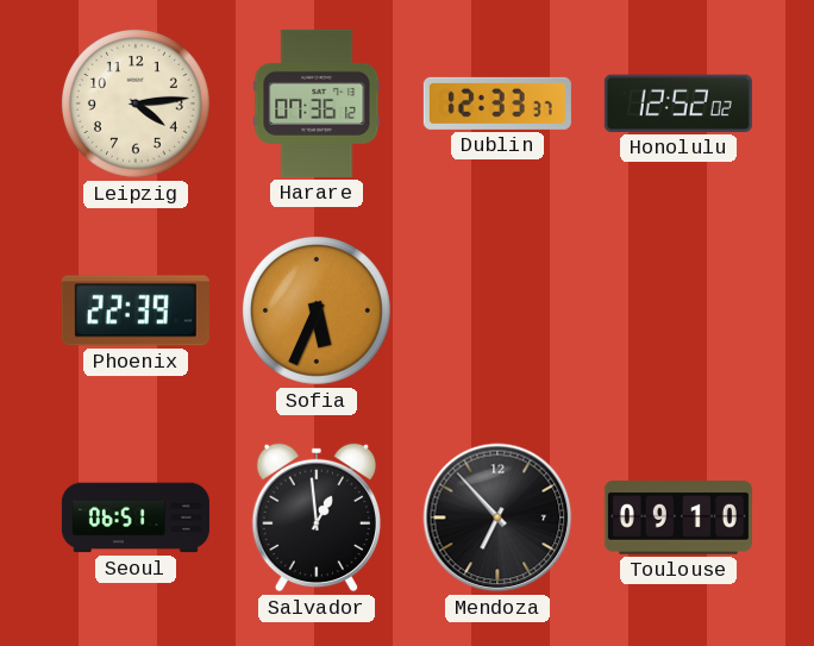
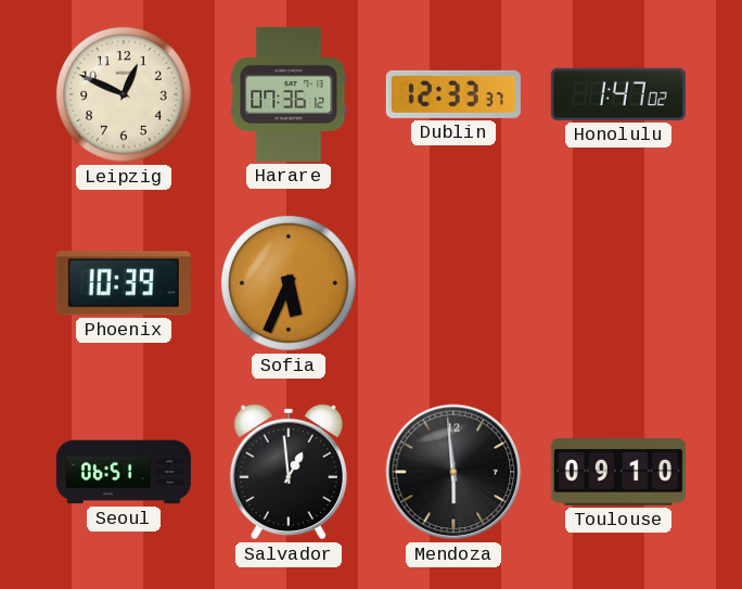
Leipzig: 4:14 -> 12:49
Honolulu: 12:52 -> 1:47
Phoenix: 22:39 -> 10:39
Mendoza: 6:53 -> 5:59
